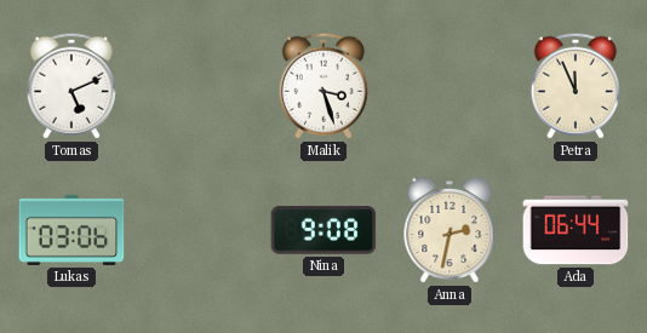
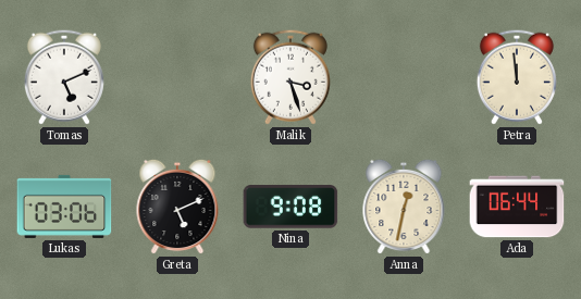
Petra: 11:56 -> 11:59
Greta: none -> 5:11
Anna: 2:32 -> 12:32
